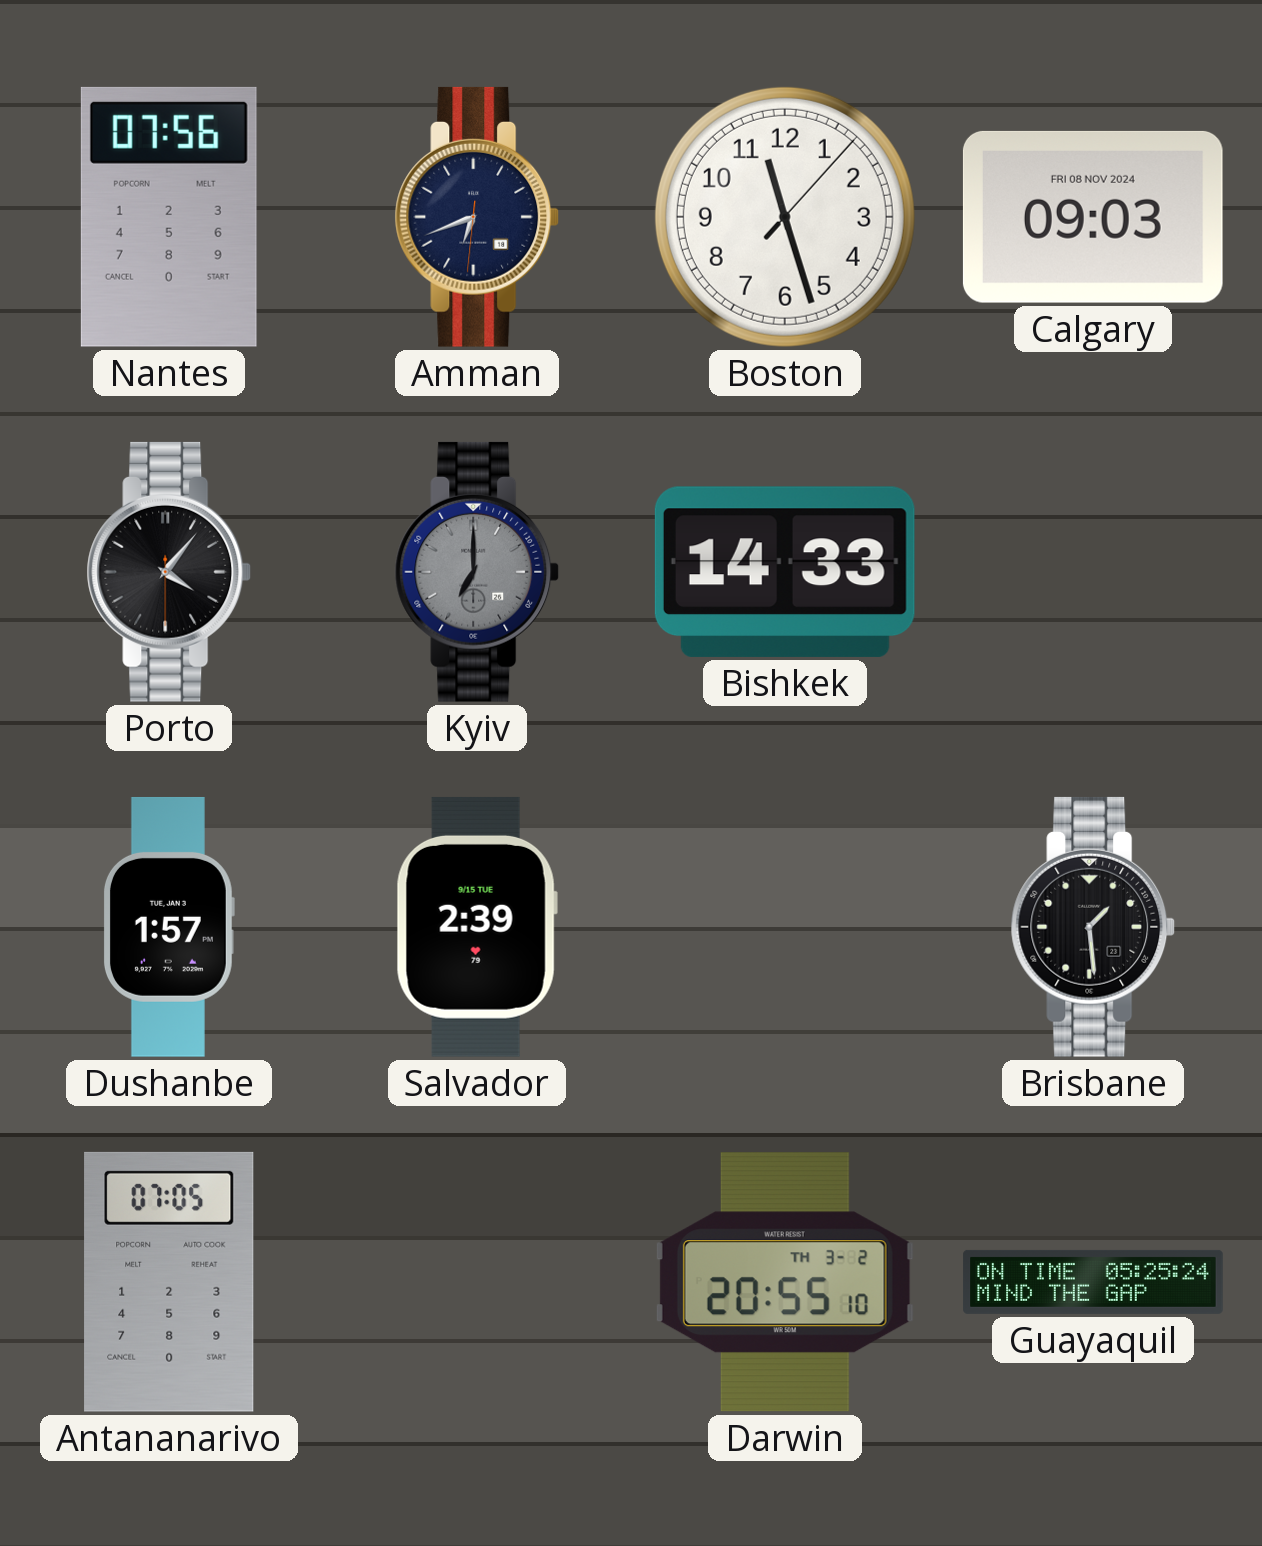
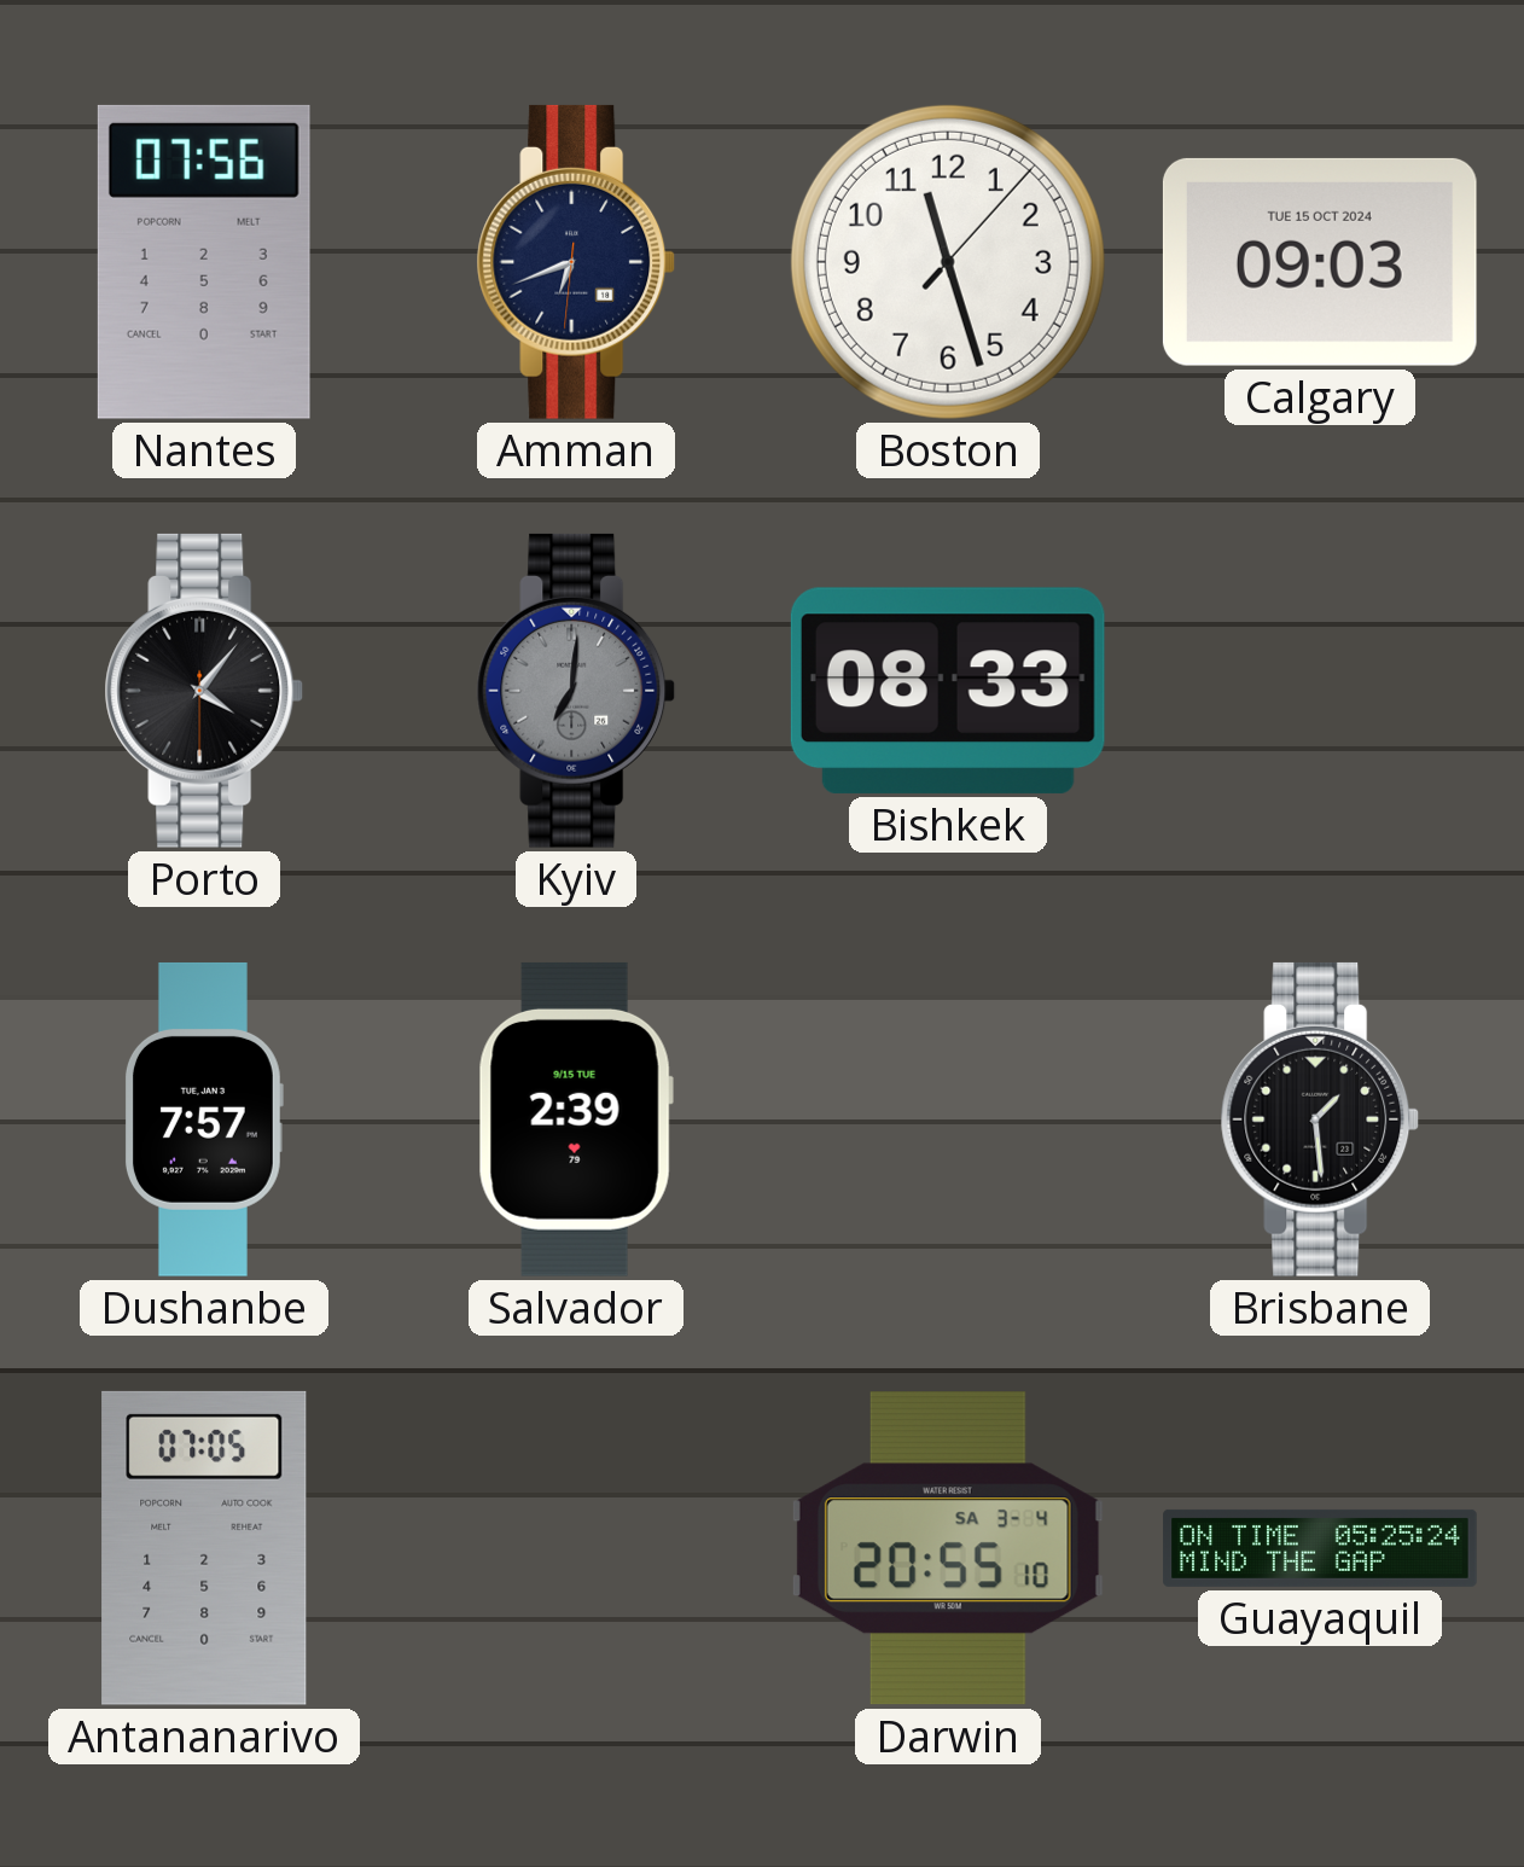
Calgary date: FRI 08 NOV 2024 -> TUE 15 OCT 2024
Kyiv: 7:00 -> 7:01
Bishkek: 14:33 -> 08:33
Dushanbe: 1:57 -> 7:57
Darwin date: TH 3-2 -> SA 3-4
